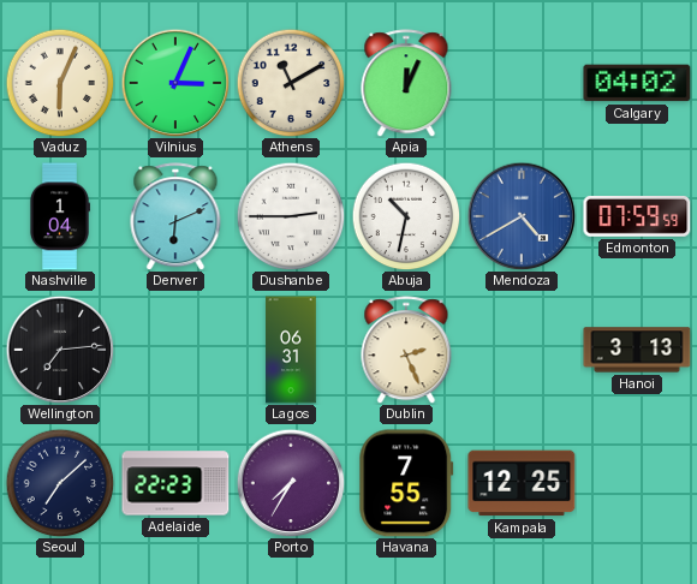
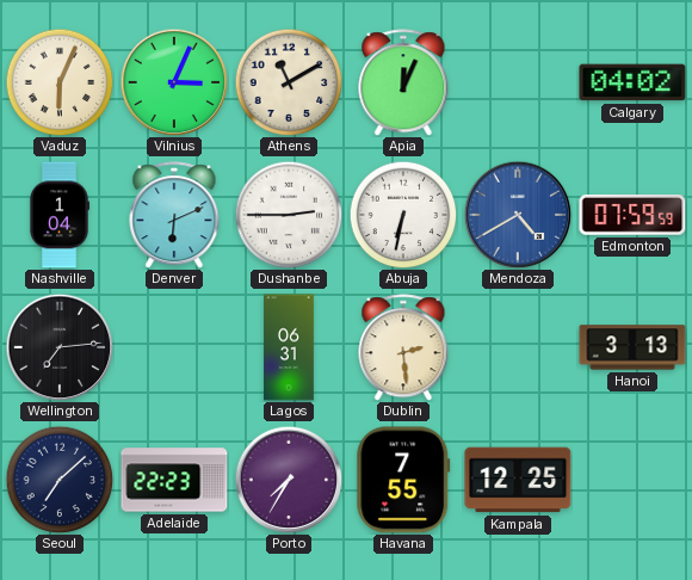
Abuja: 10:32 -> 6:32
Dublin: 2:26 -> 2:29
